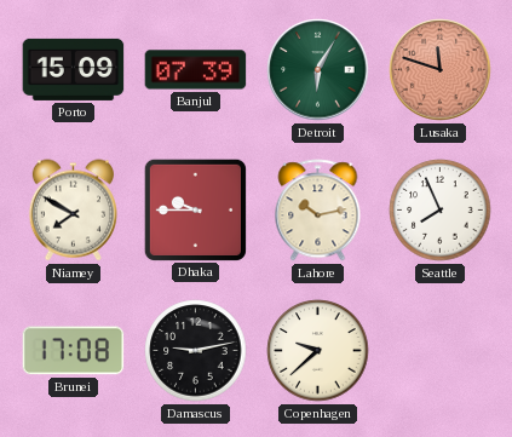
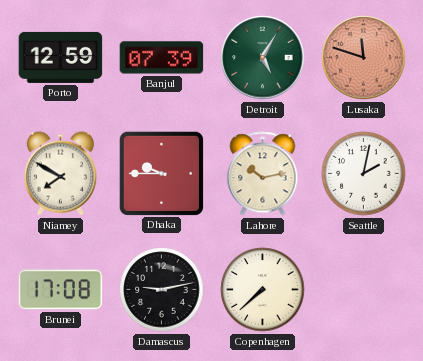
Porto: 15:09 -> 12:59
Detroit: 6:05 -> 5:05
Seattle: 7:56 -> 2:02
Copenhagen: 9:38 -> 7:38
